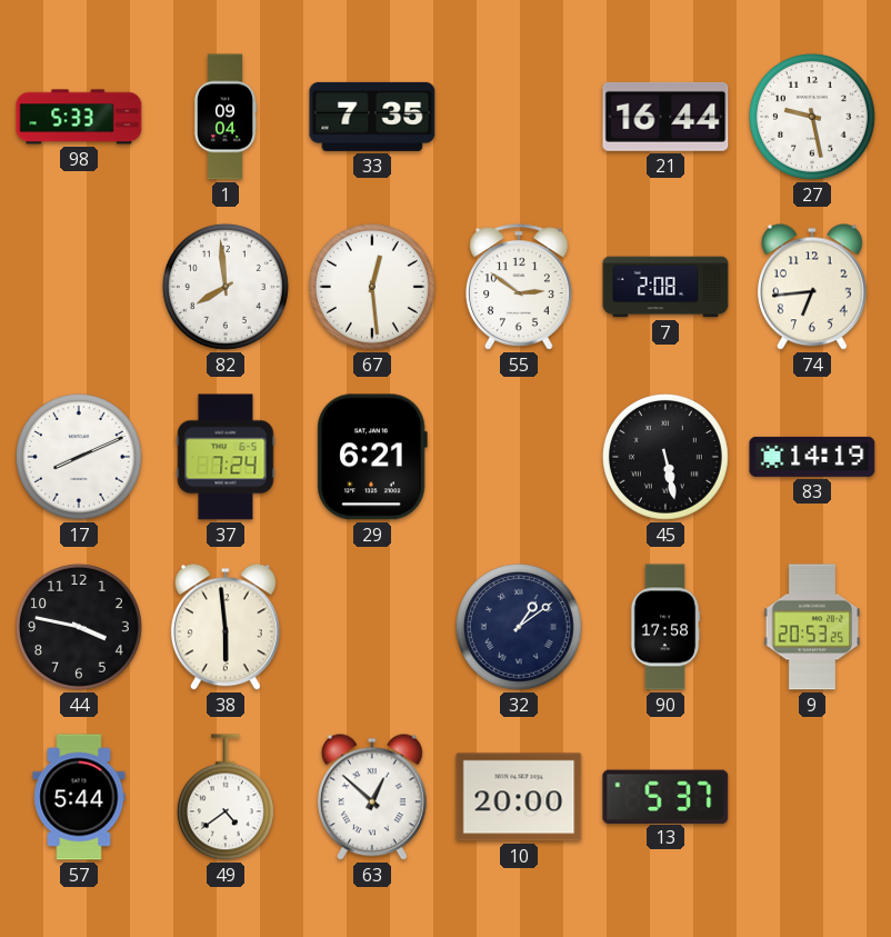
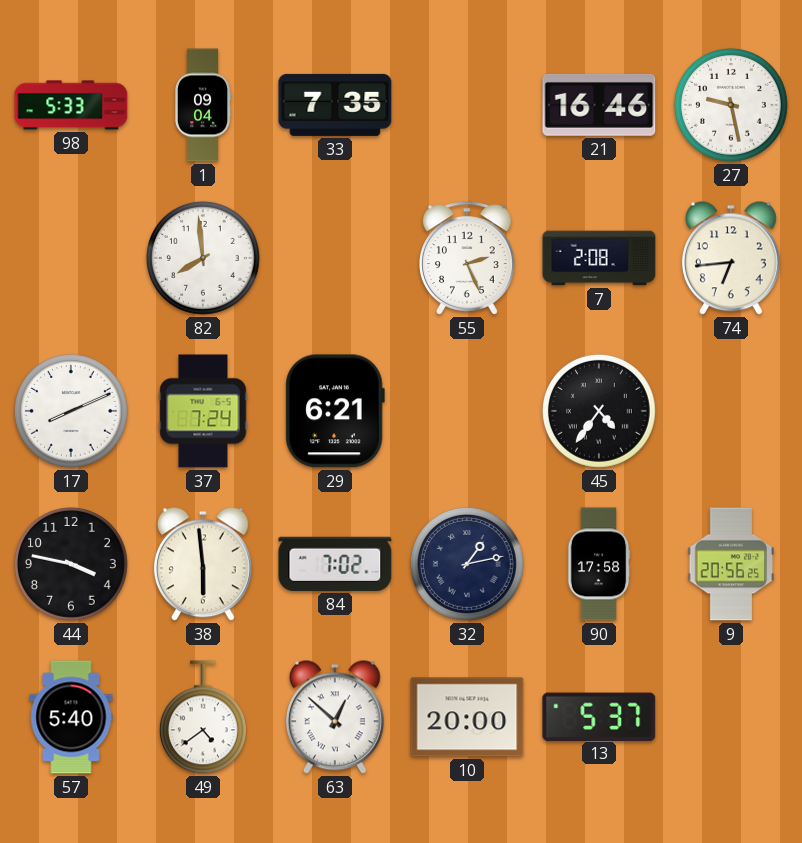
21: 16:44 -> 16:46
67: 12:29 -> none
55: 2:51 -> 2:26
45: 5:28 -> 4:36
83: 14:19 -> none
84: none -> 7:02
32: 1:09 -> 1:13
9: 20:53 -> 20:56
57: 5:44 -> 5:40
